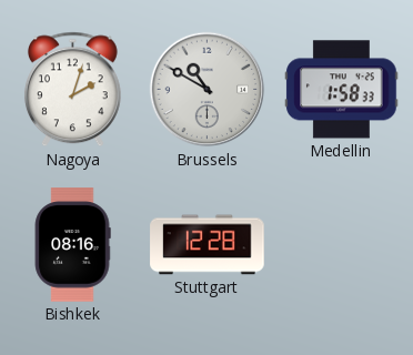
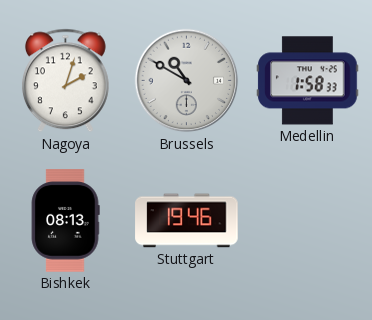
Bishkek: 08:16 -> 08:13
Stuttgart: 12:28 -> 19:46
